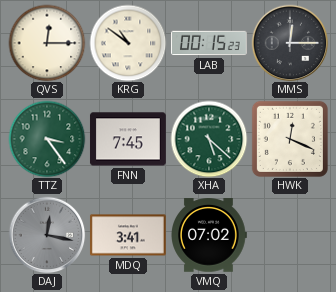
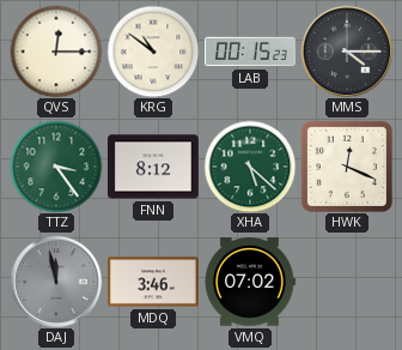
MMS: 12:15 -> 4:15
FNN: 7:45 -> 8:12
DAJ: 12:17 -> 11:58
MDQ: 3:41 -> 3:46
